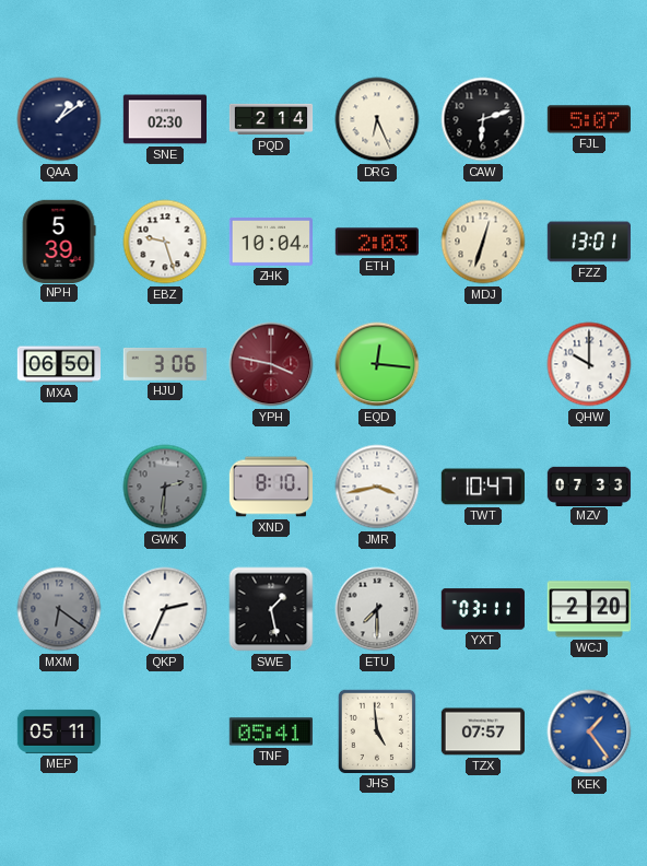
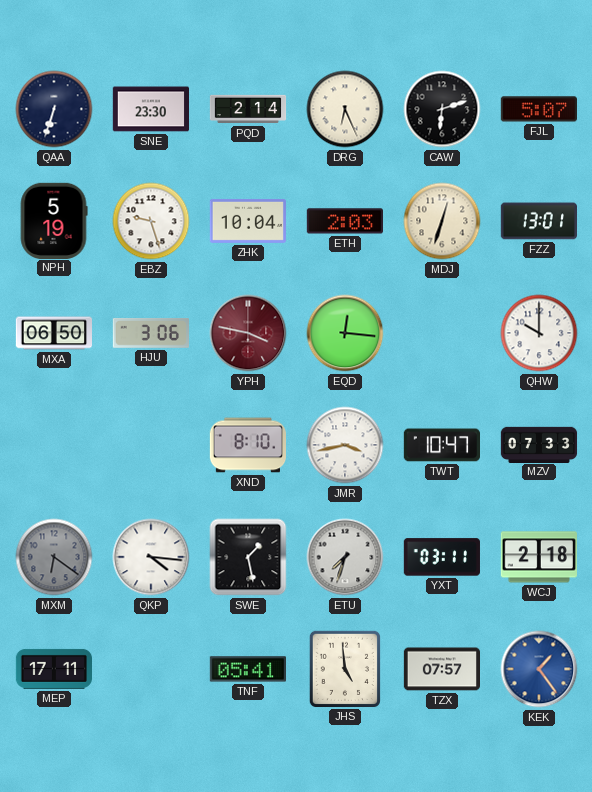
QAA: 1:09 -> 6:33
SNE: 02:30 -> 23:30
NPH: 5:39 -> 5:19
GWK: 2:31 -> none
QKP: 2:34 -> 4:16
ETU: 7:30 -> 7:33
WCJ: 2:20 -> 2:18
MEP: 05:11 -> 17:11
